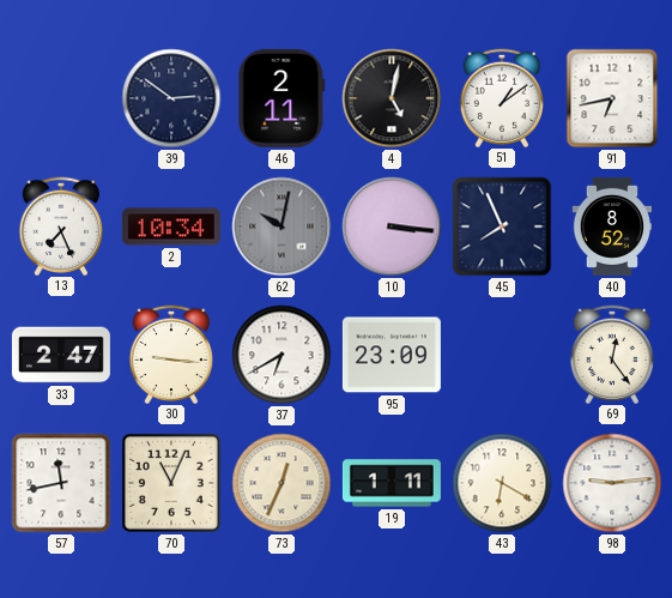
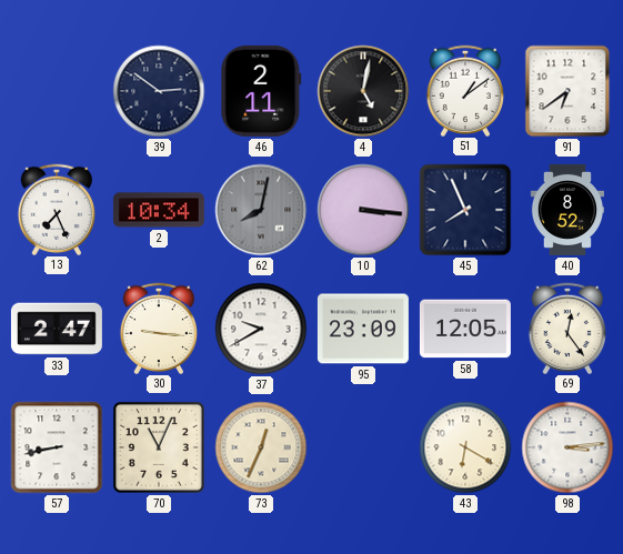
91: 6:43 -> 6:39
62: 10:02 -> 8:02
37: 6:40 -> 9:40
58: none -> 12:05
57: 11:43 -> 8:43
19: 1:11 -> none
98: 9:14 -> 3:14
